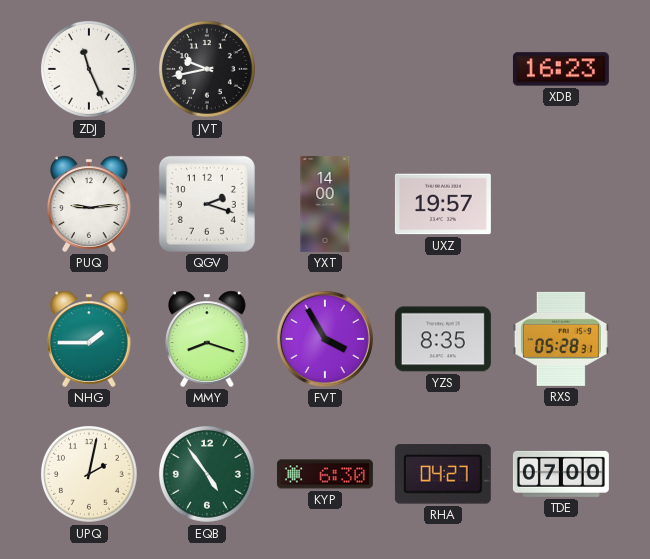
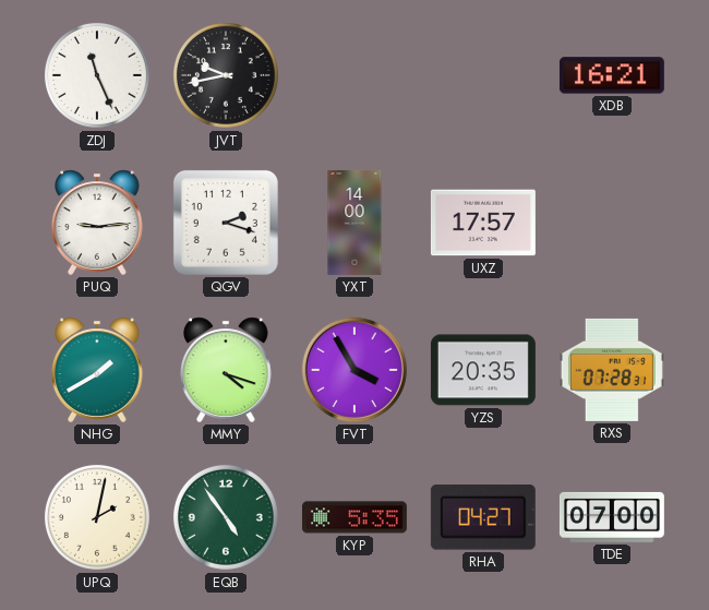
XDB: 16:23 -> 16:21
UXZ: 19:57 -> 17:57
NHG: 1:45 -> 1:40
MMY: 8:18 -> 4:18
YZS: 8:35 -> 20:35
RXS: 05:28 -> 07:28
KYP: 6:30 -> 5:35
